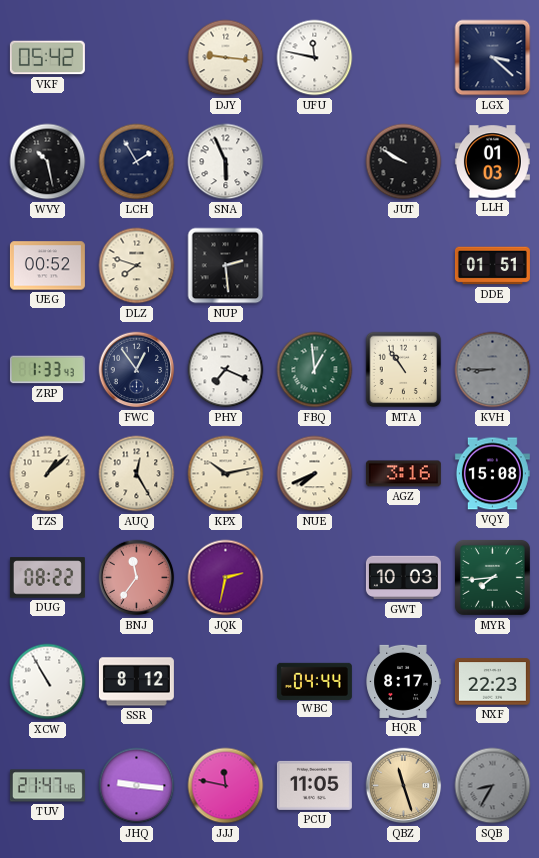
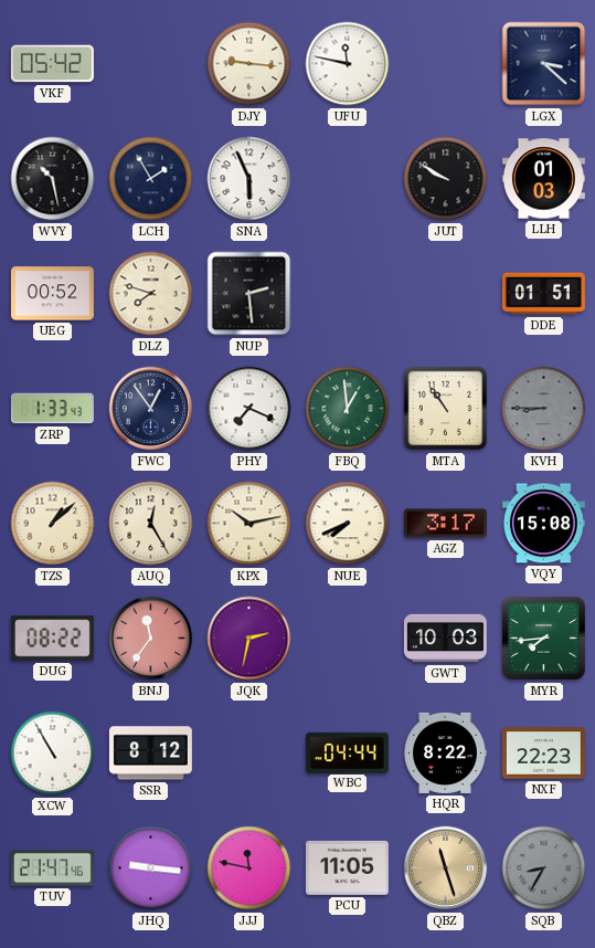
AGZ: 3:16 -> 3:17
HQR: 8:17 -> 8:22
